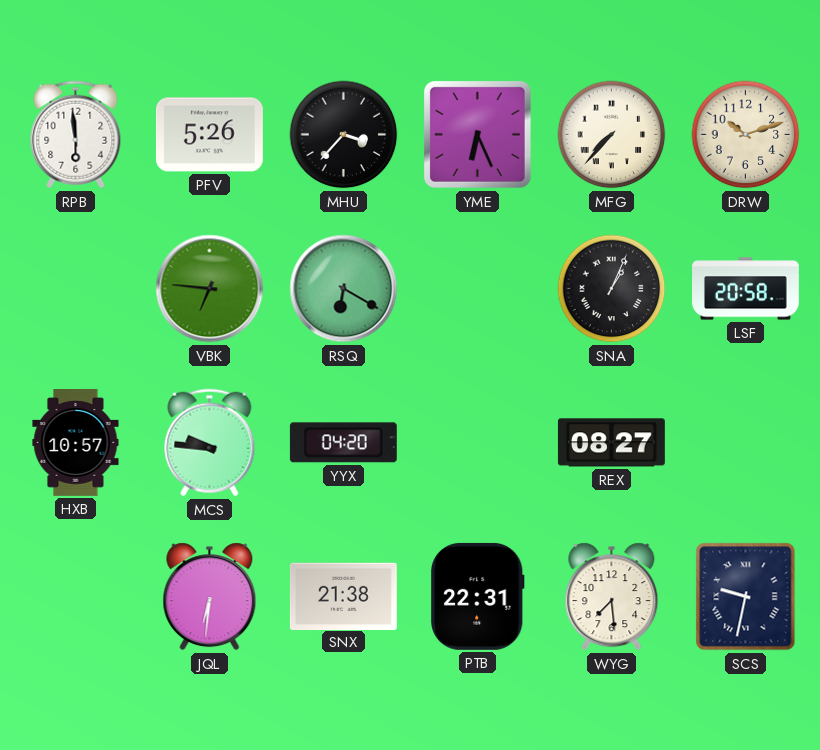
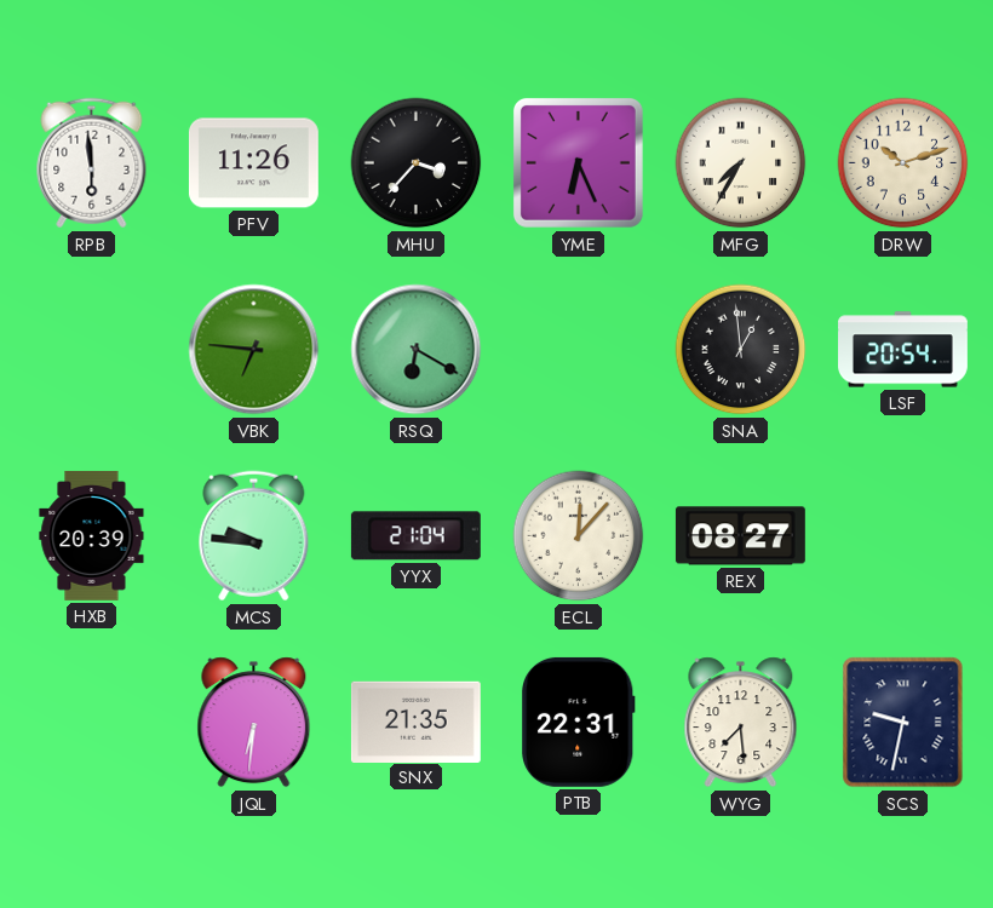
PFV: 5:26 -> 11:26
MFG: 7:37 -> 7:35
SNA: 1:04 -> 12:59
LSF: 20:58 -> 20:54
HXB: 10:57 -> 20:39
YYX: 04:20 -> 21:04
ECL: none -> 12:07
SNX: 21:38 -> 21:35
